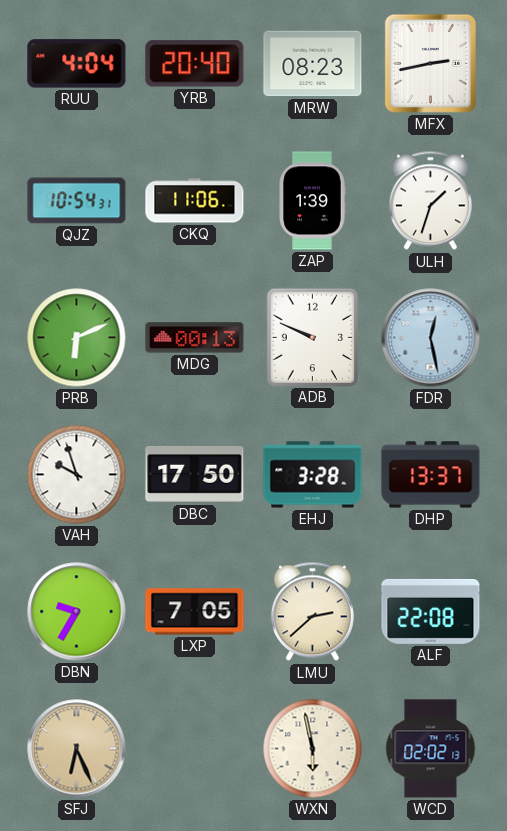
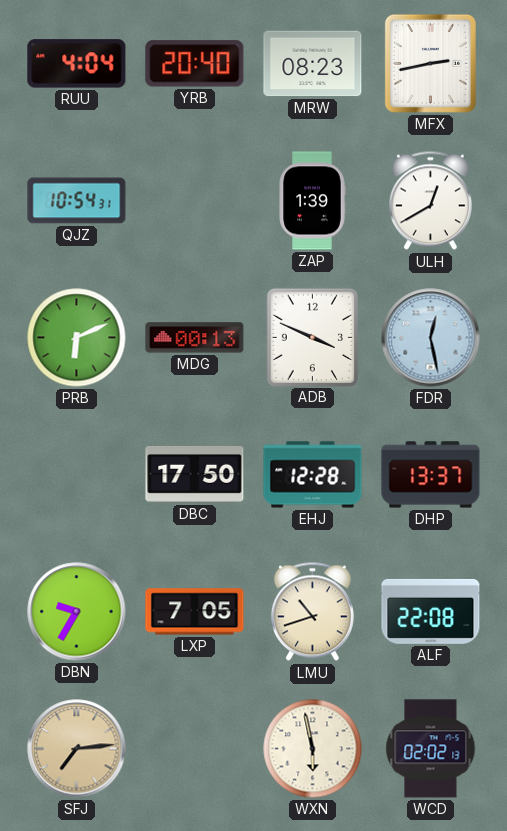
CKQ: 11:06 -> none
ULH: 1:33 -> 12:40
ADB: 9:49 -> 3:49
VAH: 9:57 -> none
EHJ: 3:28 -> 12:28
LMU: 2:38 -> 10:42
SFJ: 6:26 -> 7:14
